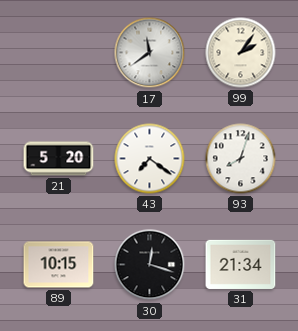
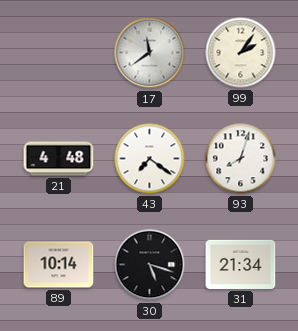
21: 5:20 -> 4:48
89: 10:15 -> 10:14
30: 12:18 -> 5:18
